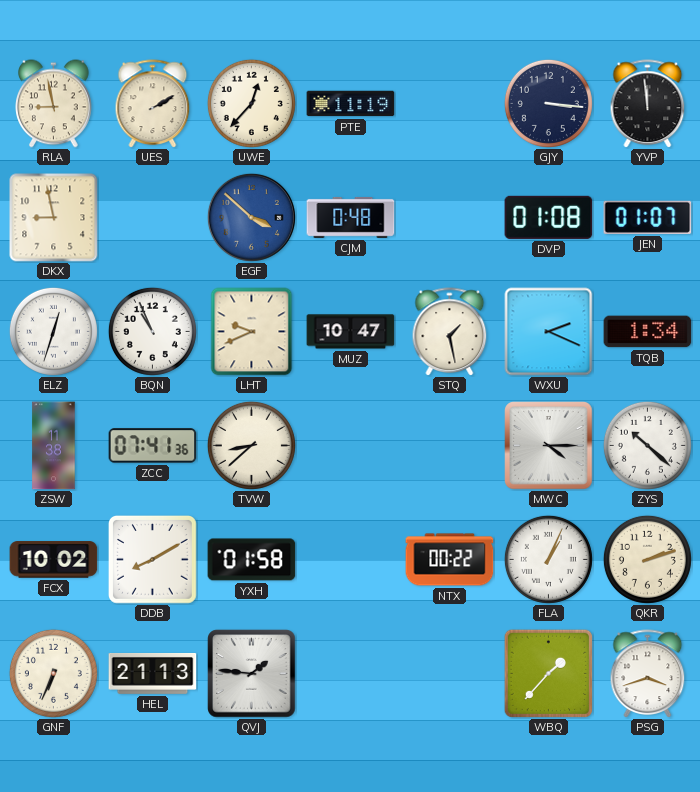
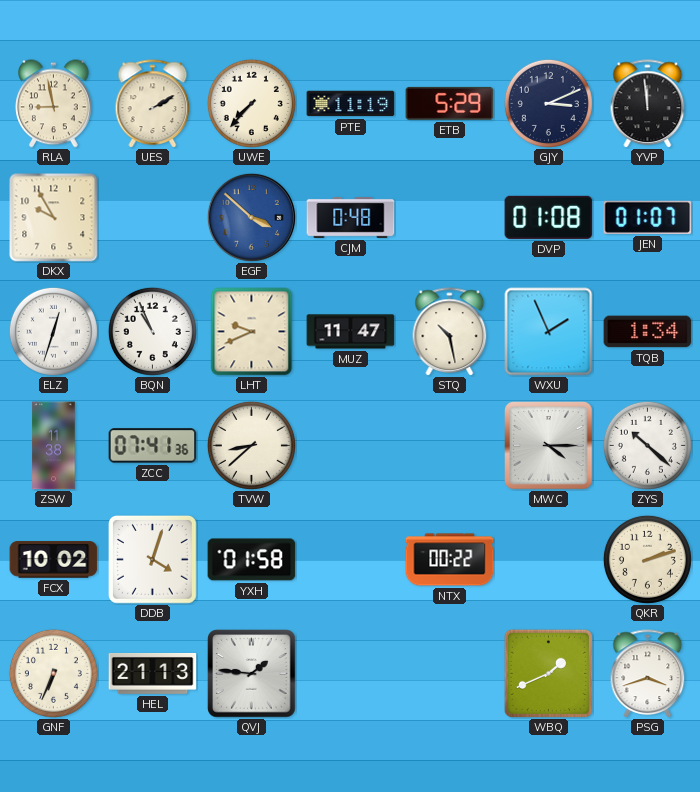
UWE: 12:37 -> 7:37
ETB: none -> 5:29
GJY: 3:16 -> 3:11
DKX: 8:58 -> 9:55
MUZ: 10:47 -> 11:47
STQ: 1:28 -> 10:28
WXU: 2:19 -> 1:56
DDB: 8:10 -> 4:03
FLA: 1:04 -> none
WBQ: 1:37 -> 1:41
